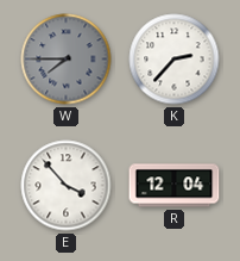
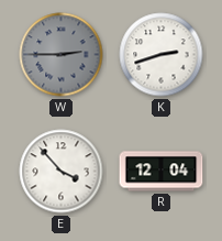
W: 7:45 -> 2:45
K: 2:37 -> 2:42
